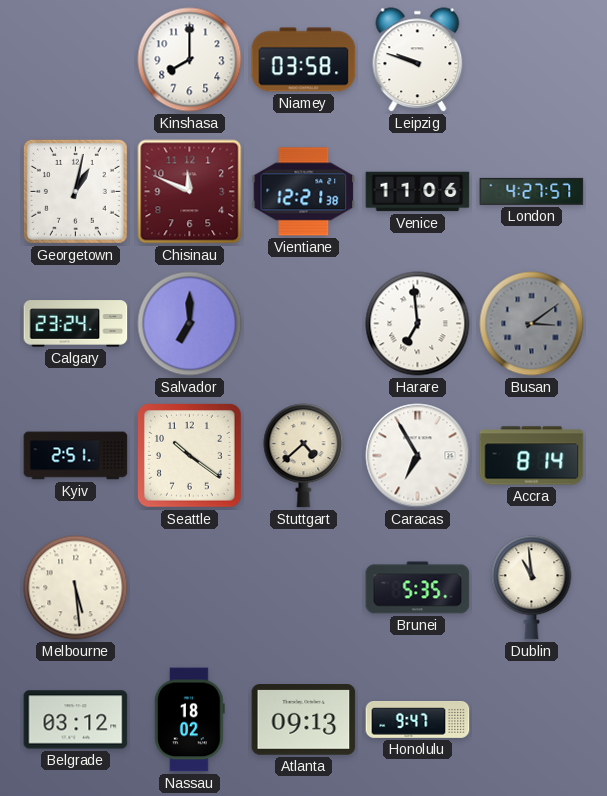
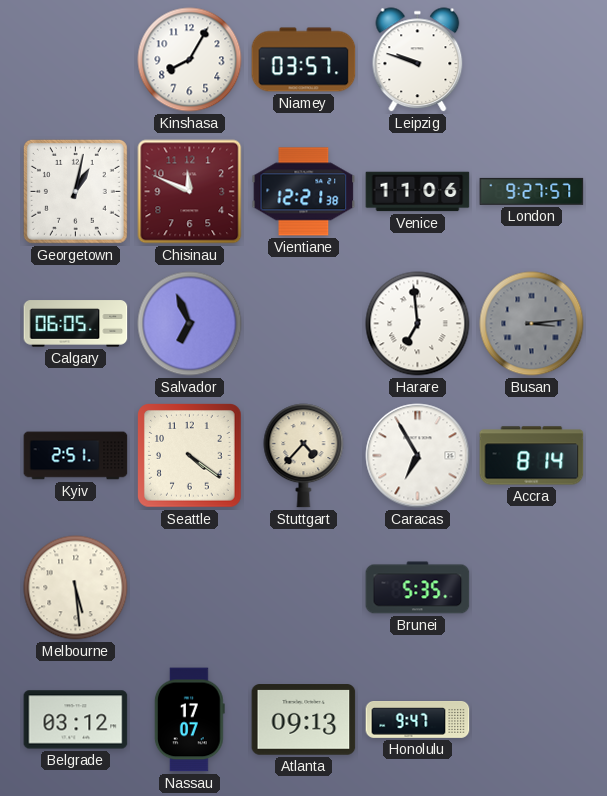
Kinshasa: 8:00 -> 8:05
Niamey: 03:58 -> 03:57
London: 4:27 -> 9:27
Calgary: 23:24 -> 06:05
Salvador: 7:00 -> 6:56
Busan: 3:09 -> 3:14
Seattle: 10:21 -> 4:21
Stuttgart: 4:38 -> 4:37
Dublin: 10:59 -> none
Nassau: 18:02 -> 17:07
